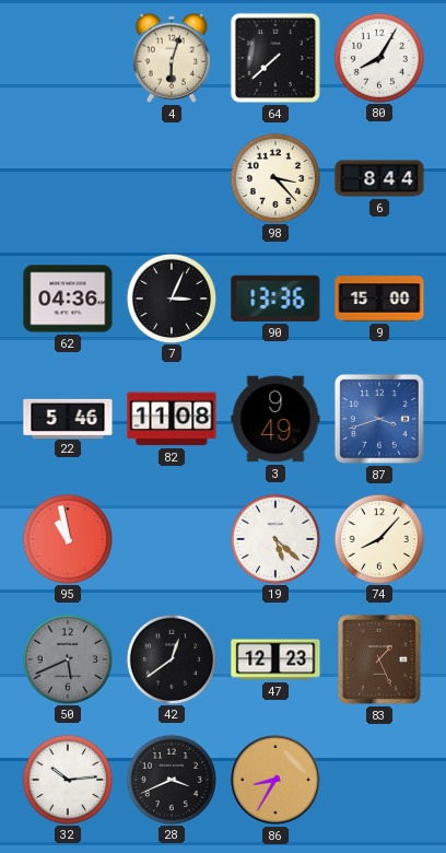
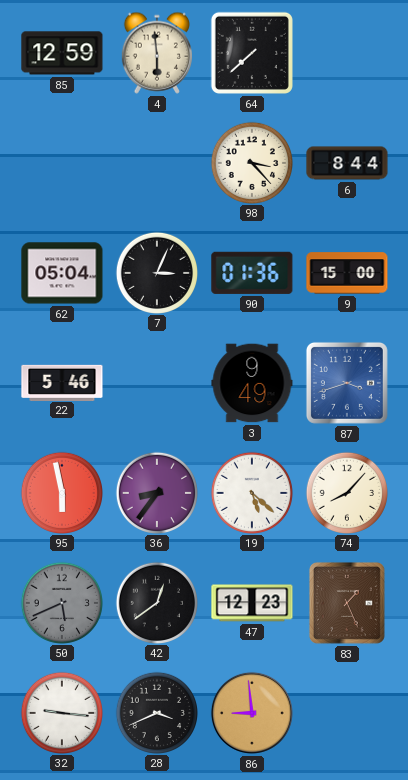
85: none -> 12:59
4: 6:03 -> 5:59
80: 8:05 -> none
62: 04:36 -> 05:04
90: 13:36 -> 01:36
82: 11:08 -> none
95: 10:58 -> 5:58
36: none -> 8:36
32: 10:14 -> 9:16
86: 8:35 -> 8:59
